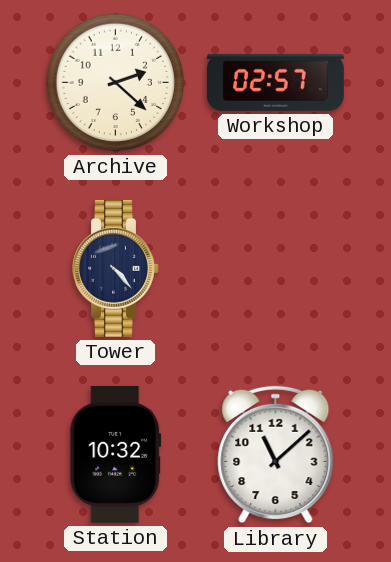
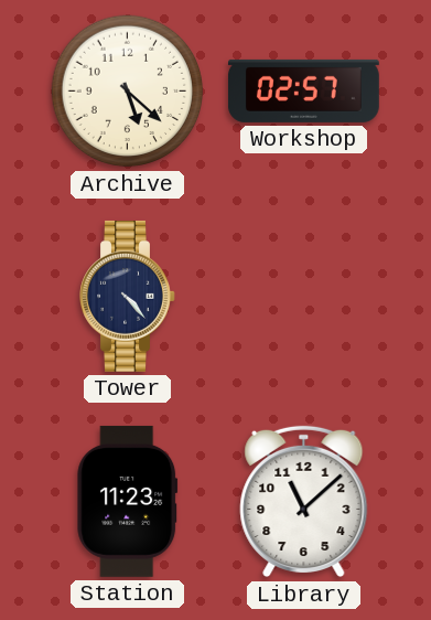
Archive: 2:22 -> 5:22
Station: 10:32 -> 11:23
